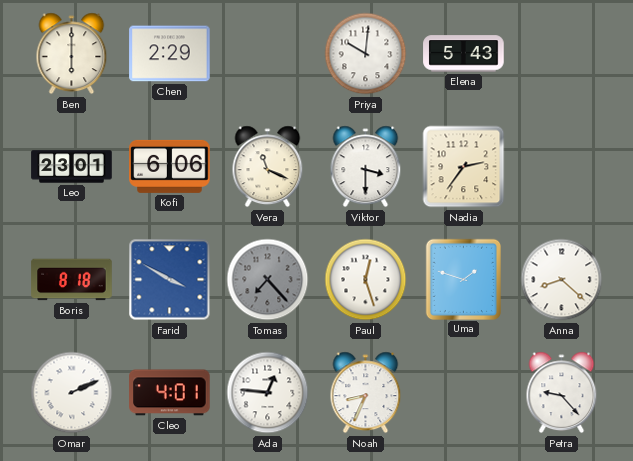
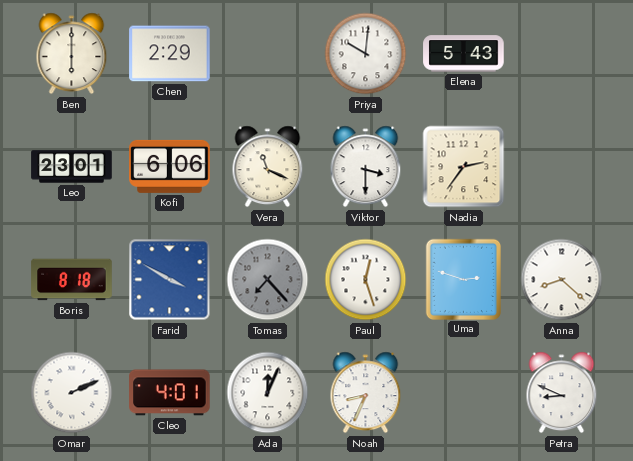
Uma: 1:48 -> 2:48
Ada: 12:46 -> 12:04
Petra: 9:23 -> 8:49
